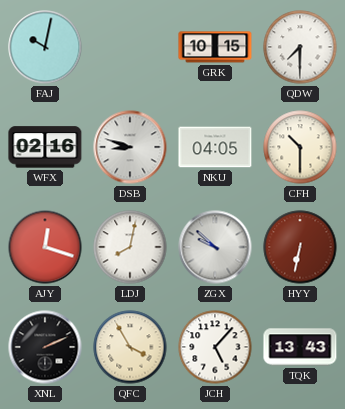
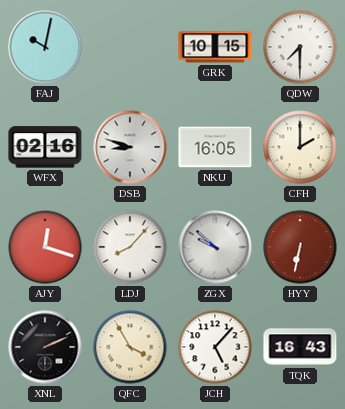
NKU: 04:05 -> 16:05
CFH: 10:30 -> 2:00
LDJ: 8:02 -> 8:07
TQK: 13:43 -> 16:43
